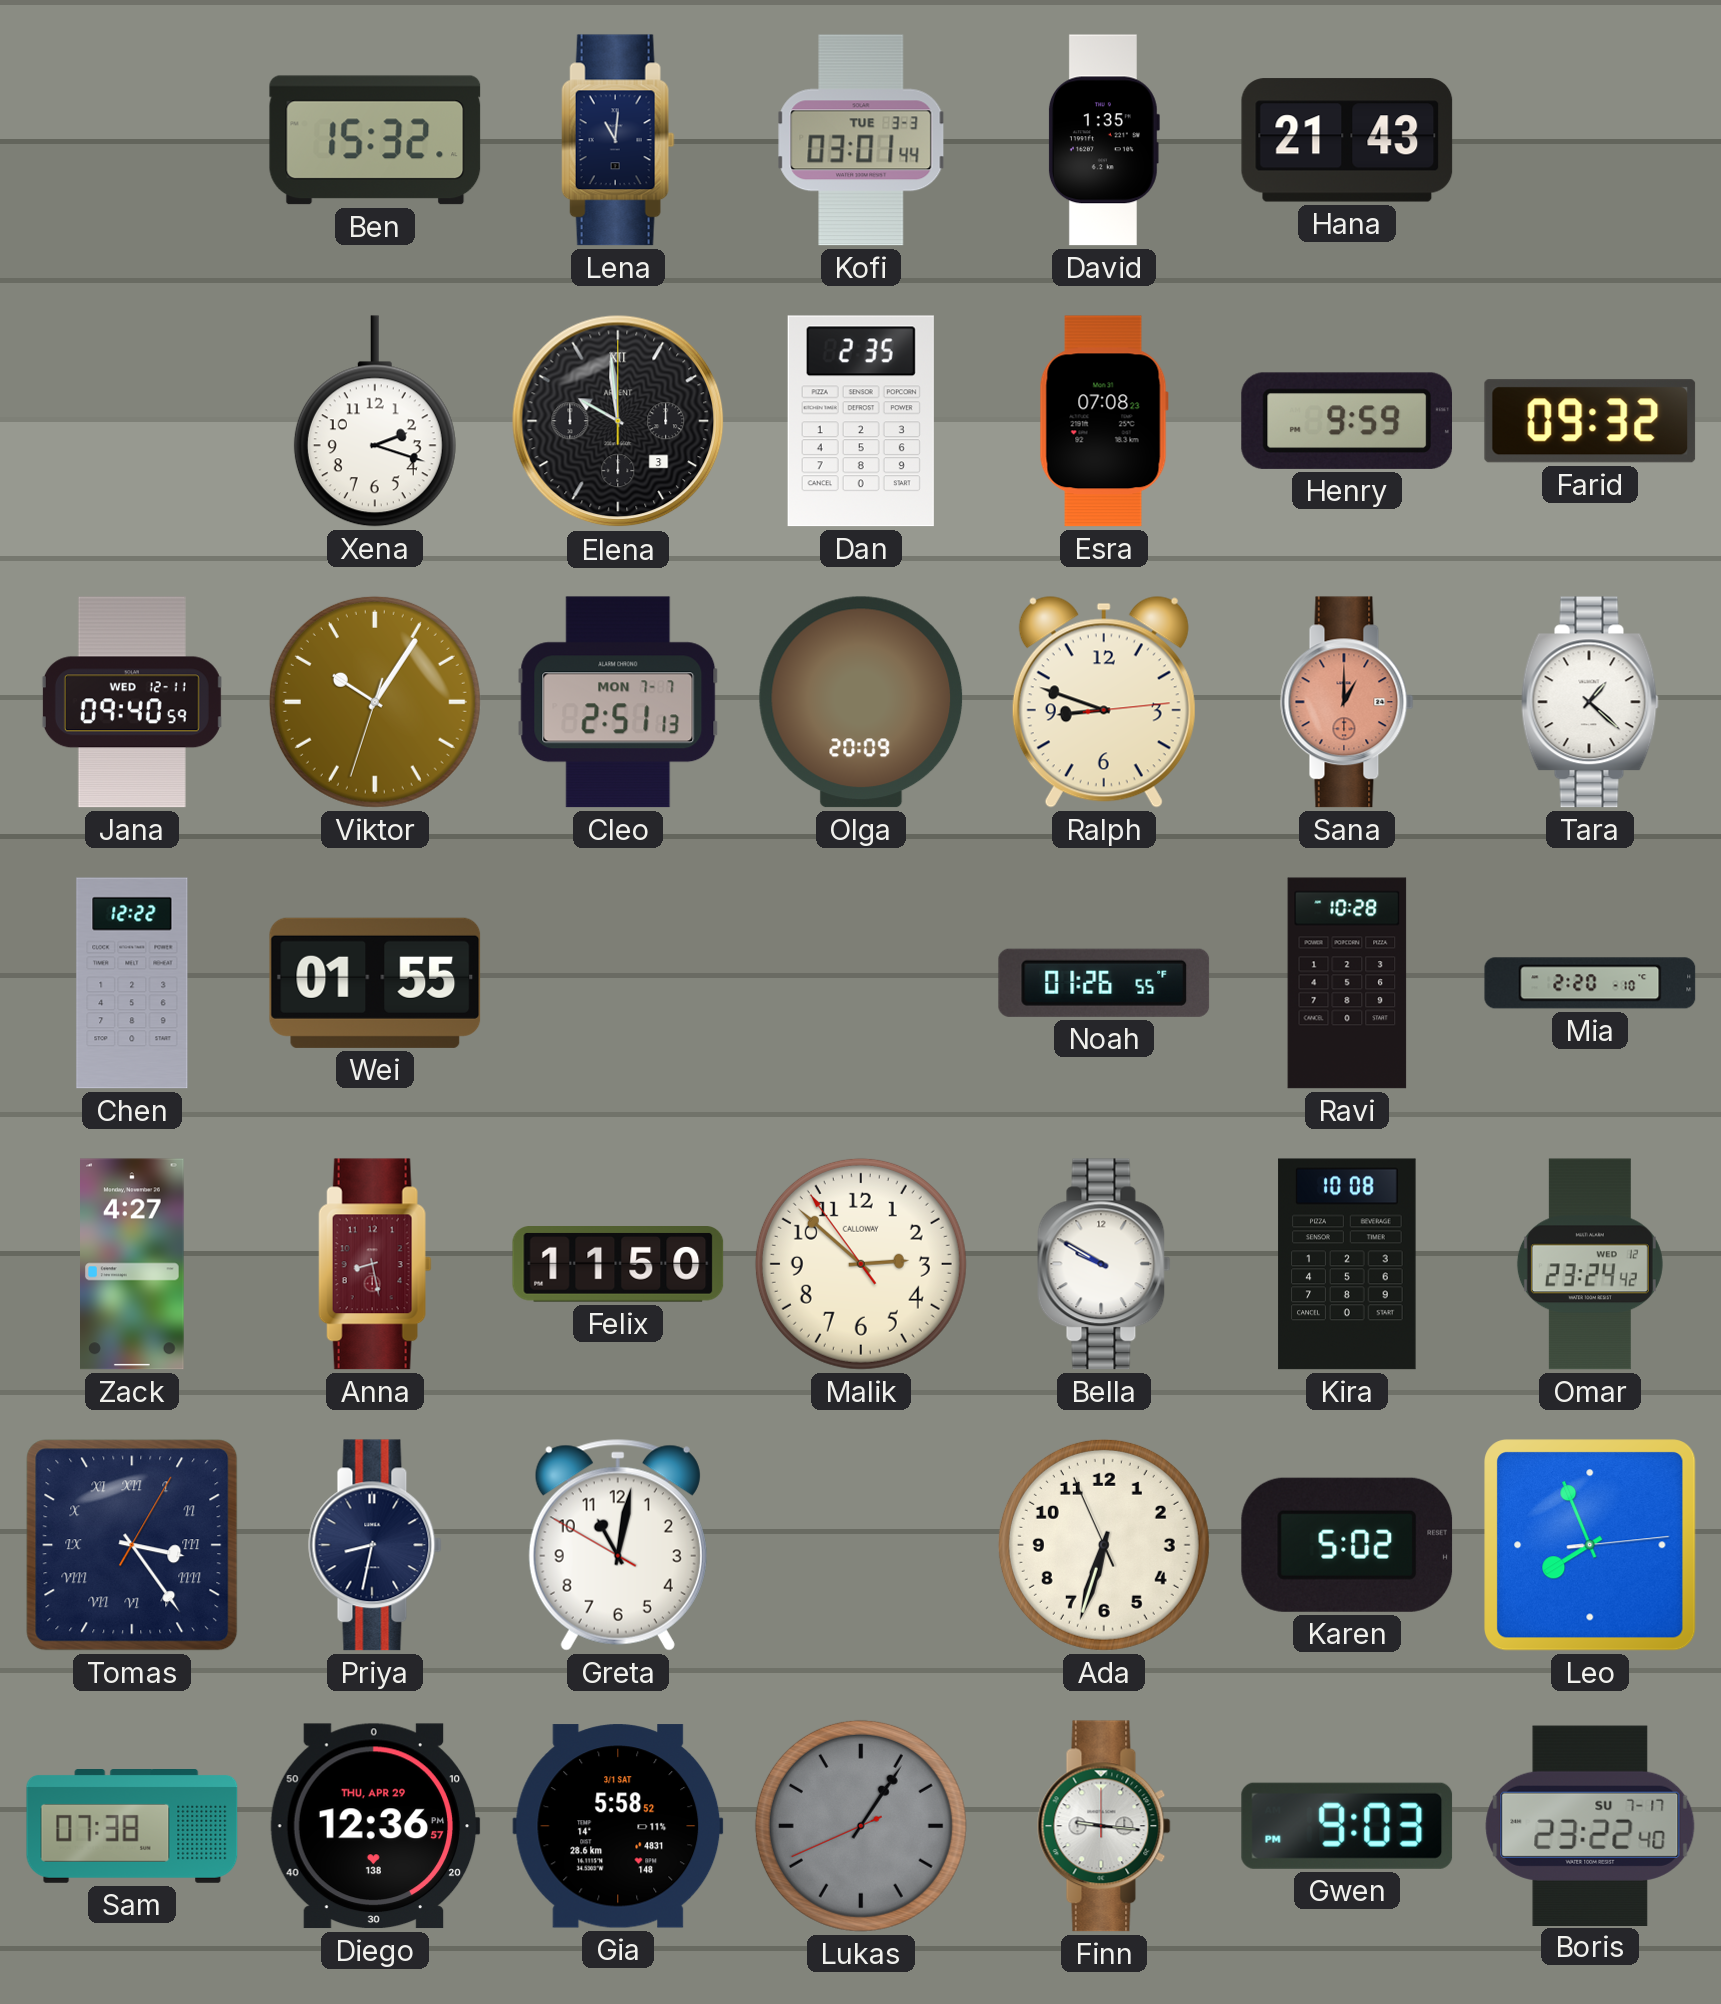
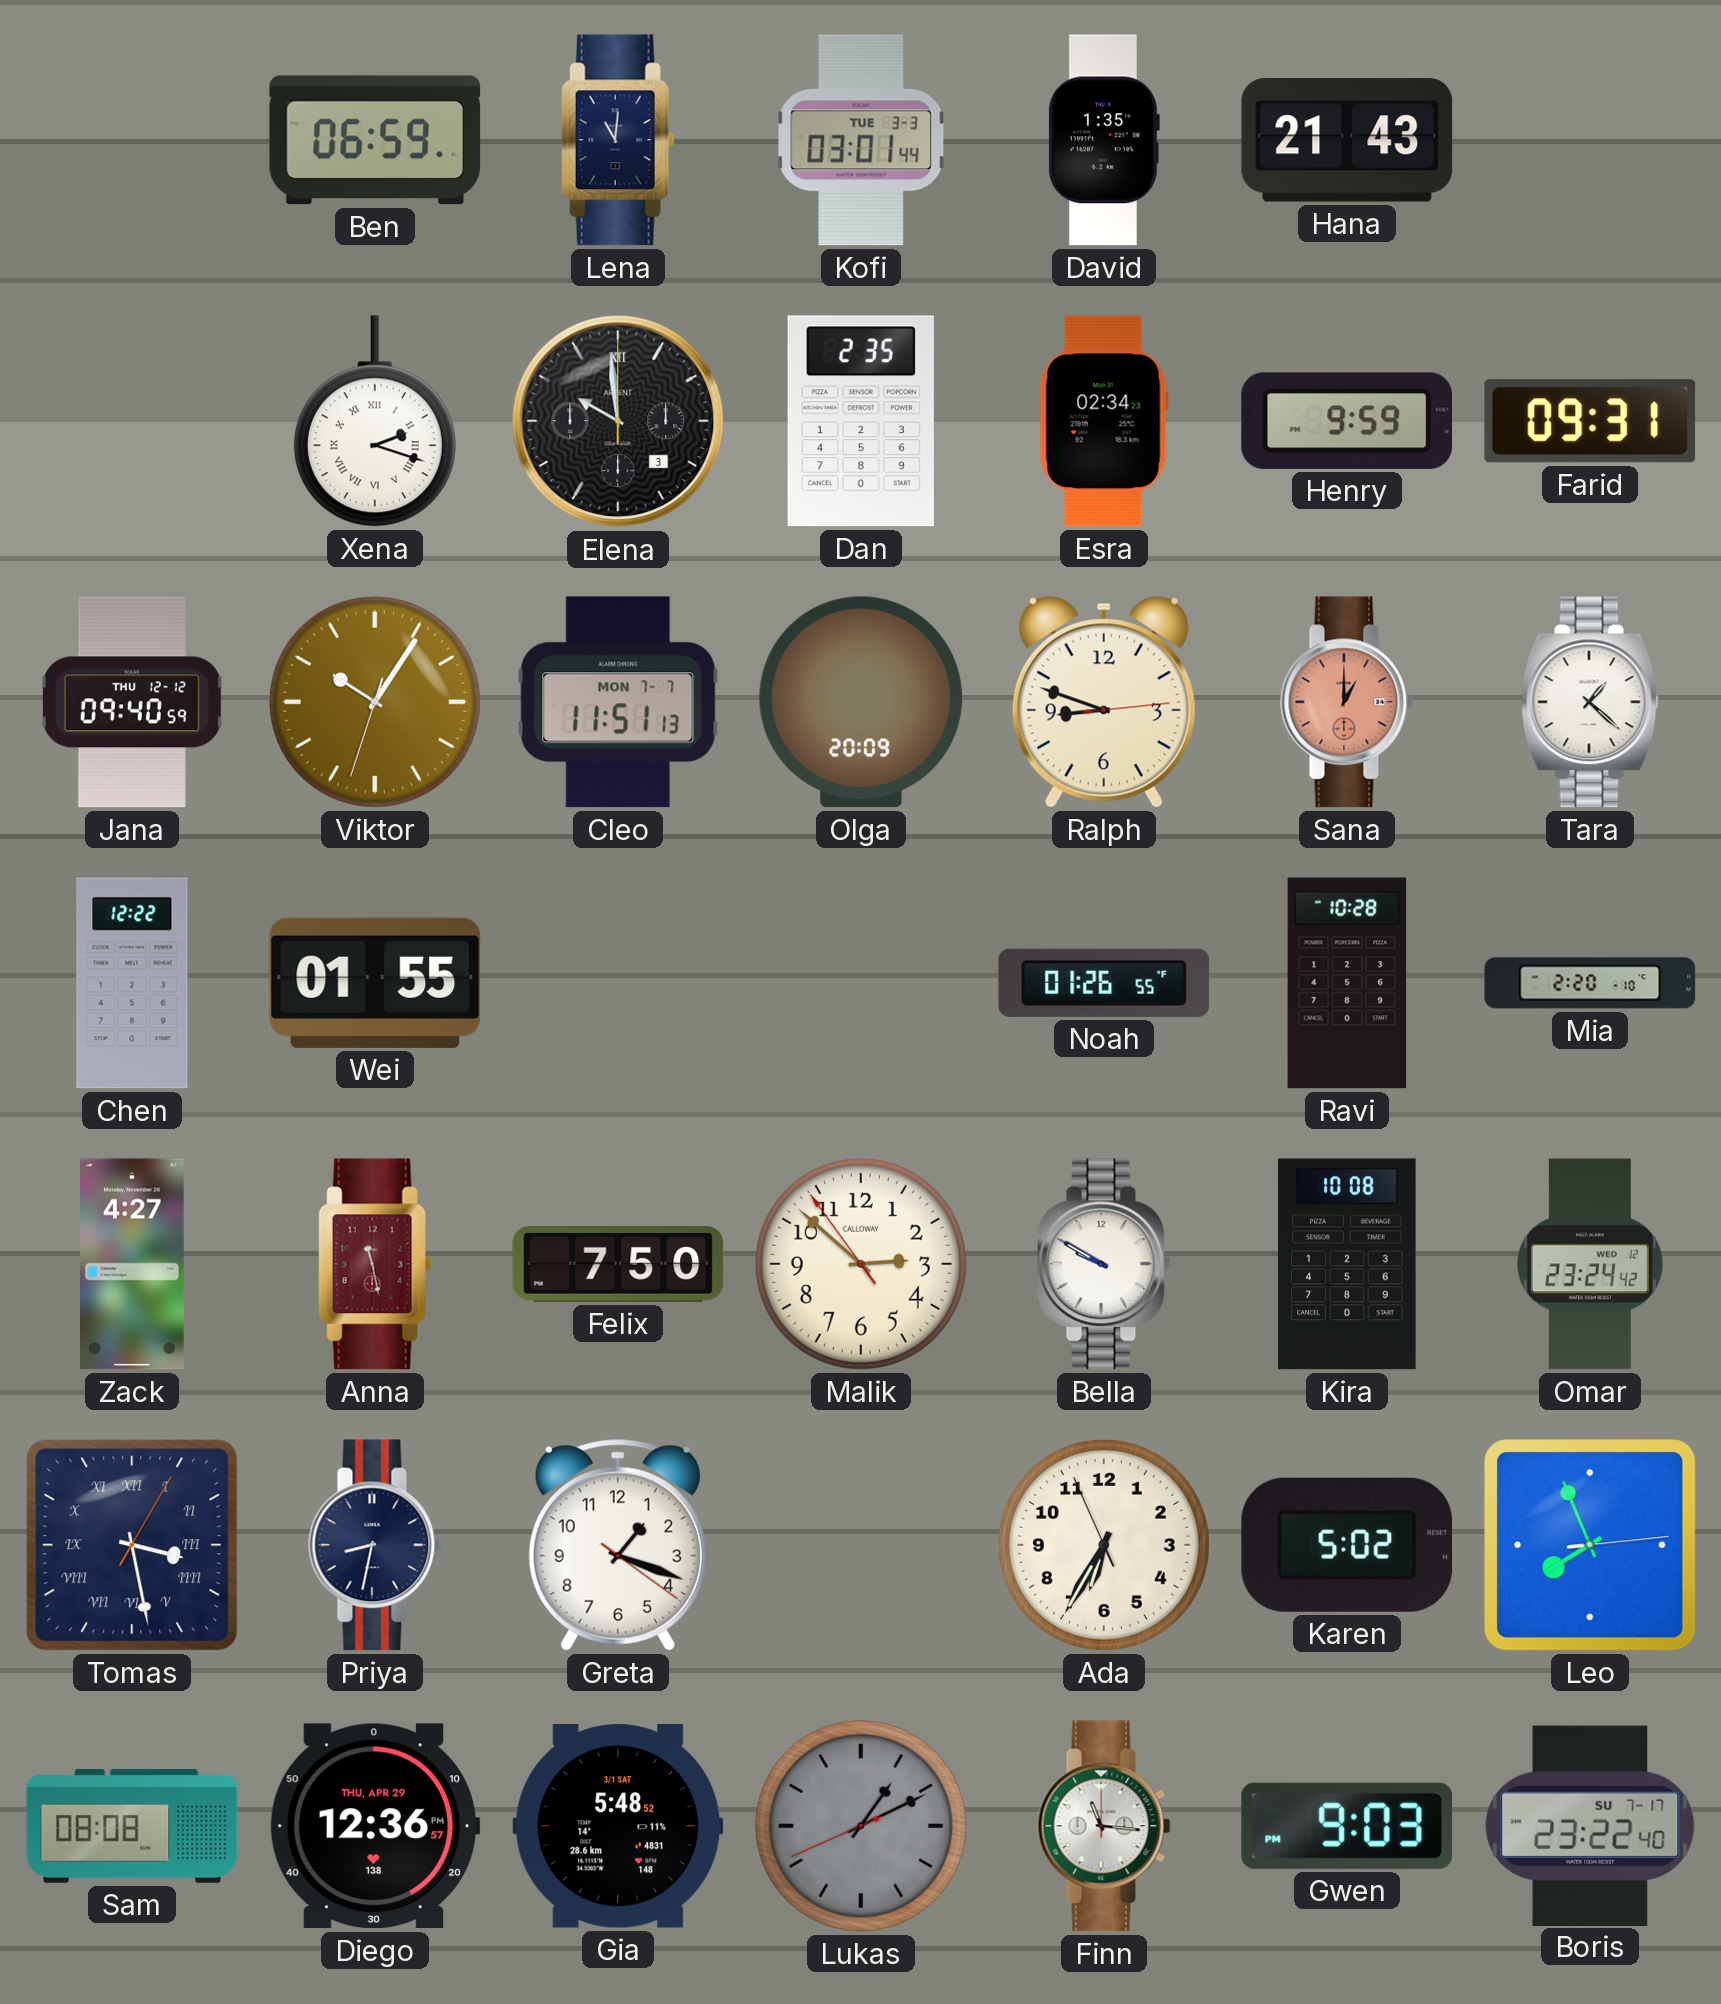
Ben: 15:32 -> 06:59
Xena numerals: Arabic -> Roman
Esra: 07:08 -> 02:34
Farid: 09:32 -> 09:31
Jana date: WED 12-11 -> THU 12-12
Cleo: 2:51 -> 11:51
Anna: 8:28 -> 11:28
Felix: 11:50 -> 7:50
Tomas: 3:24 -> 3:28
Greta: 11:01 -> 1:18
Ada: 6:32 -> 6:34
Sam: 07:38 -> 08:08
Gia: 5:58 -> 5:48
Lukas: 1:05 -> 1:10
Finn: 9:16 -> 11:16
